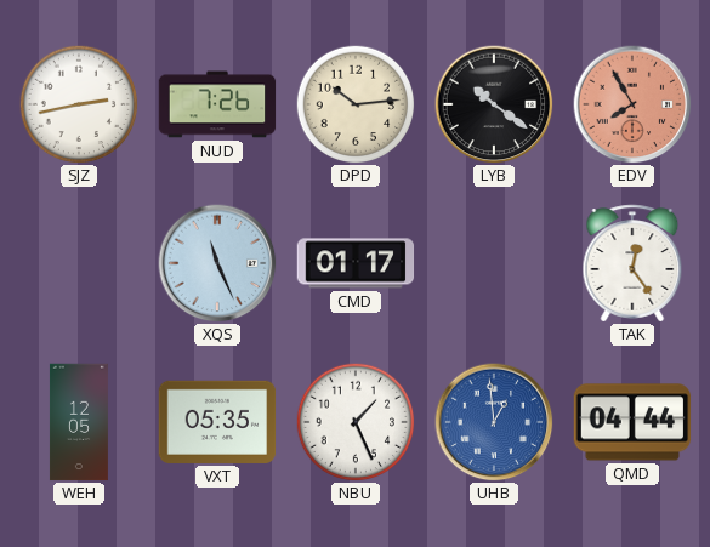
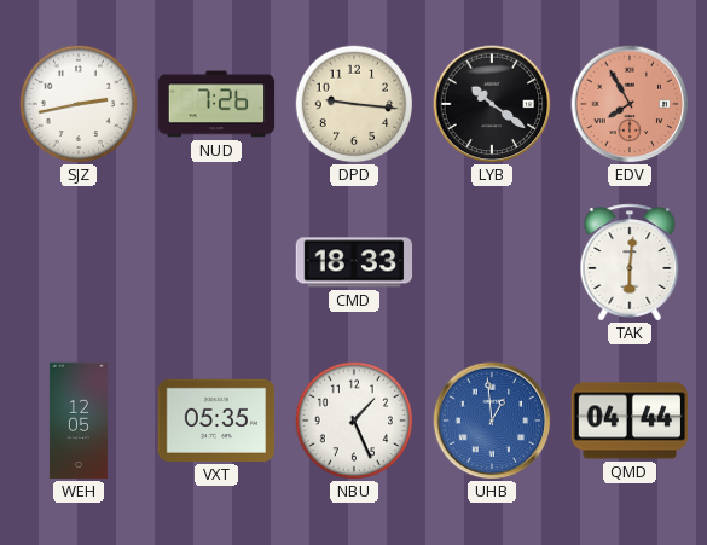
DPD: 10:14 -> 9:16
XQS: 11:26 -> none
CMD: 01:17 -> 18:33
TAK: 12:24 -> 6:01
